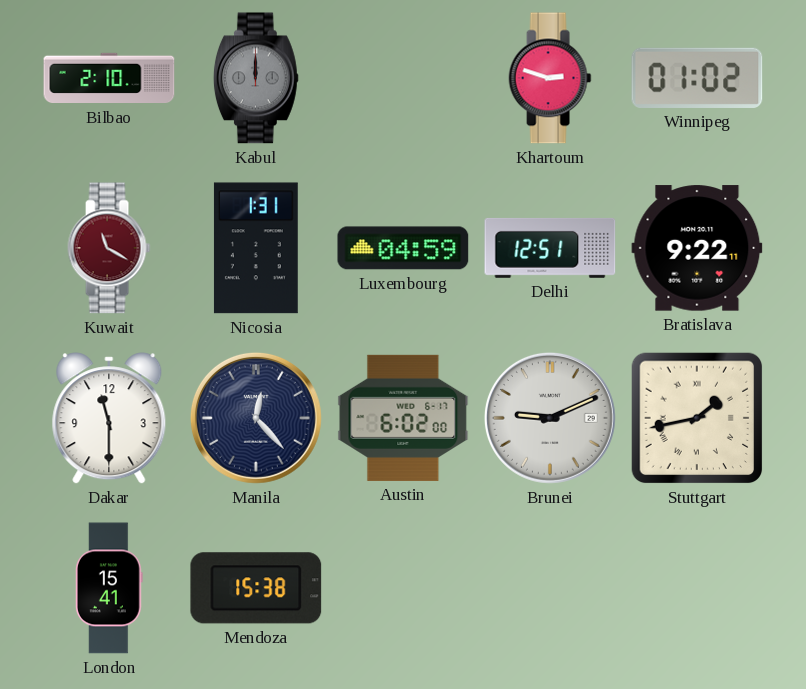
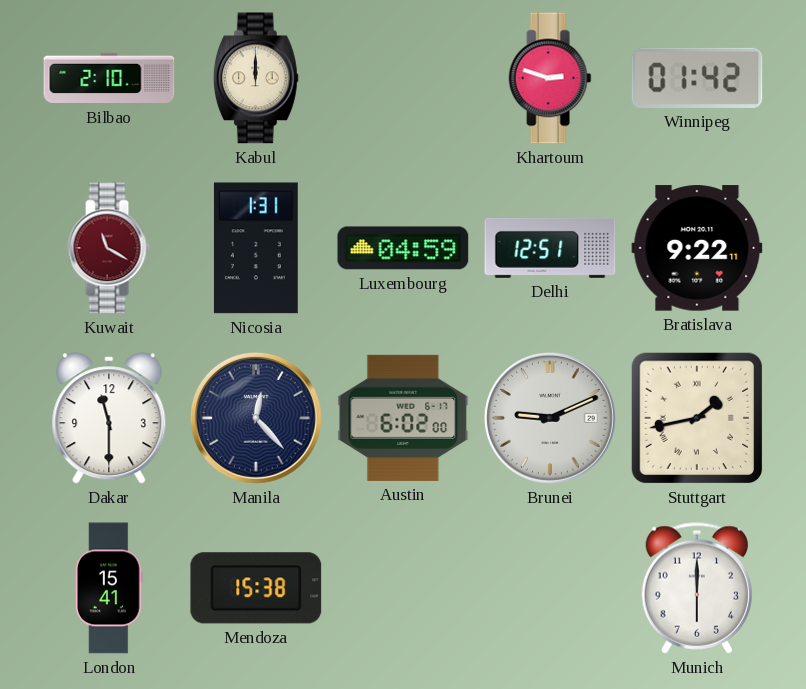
Kabul dial: grey -> cream
Winnipeg: 01:02 -> 01:42
Munich: none -> 6:00
